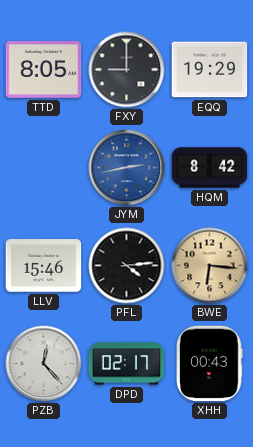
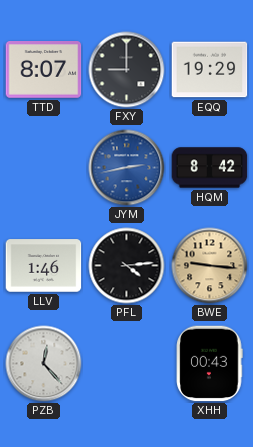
TTD: 8:05 -> 8:07
LLV: 15:46 -> 1:46
BWE: 6:16 -> 9:16
DPD: 02:17 -> none
